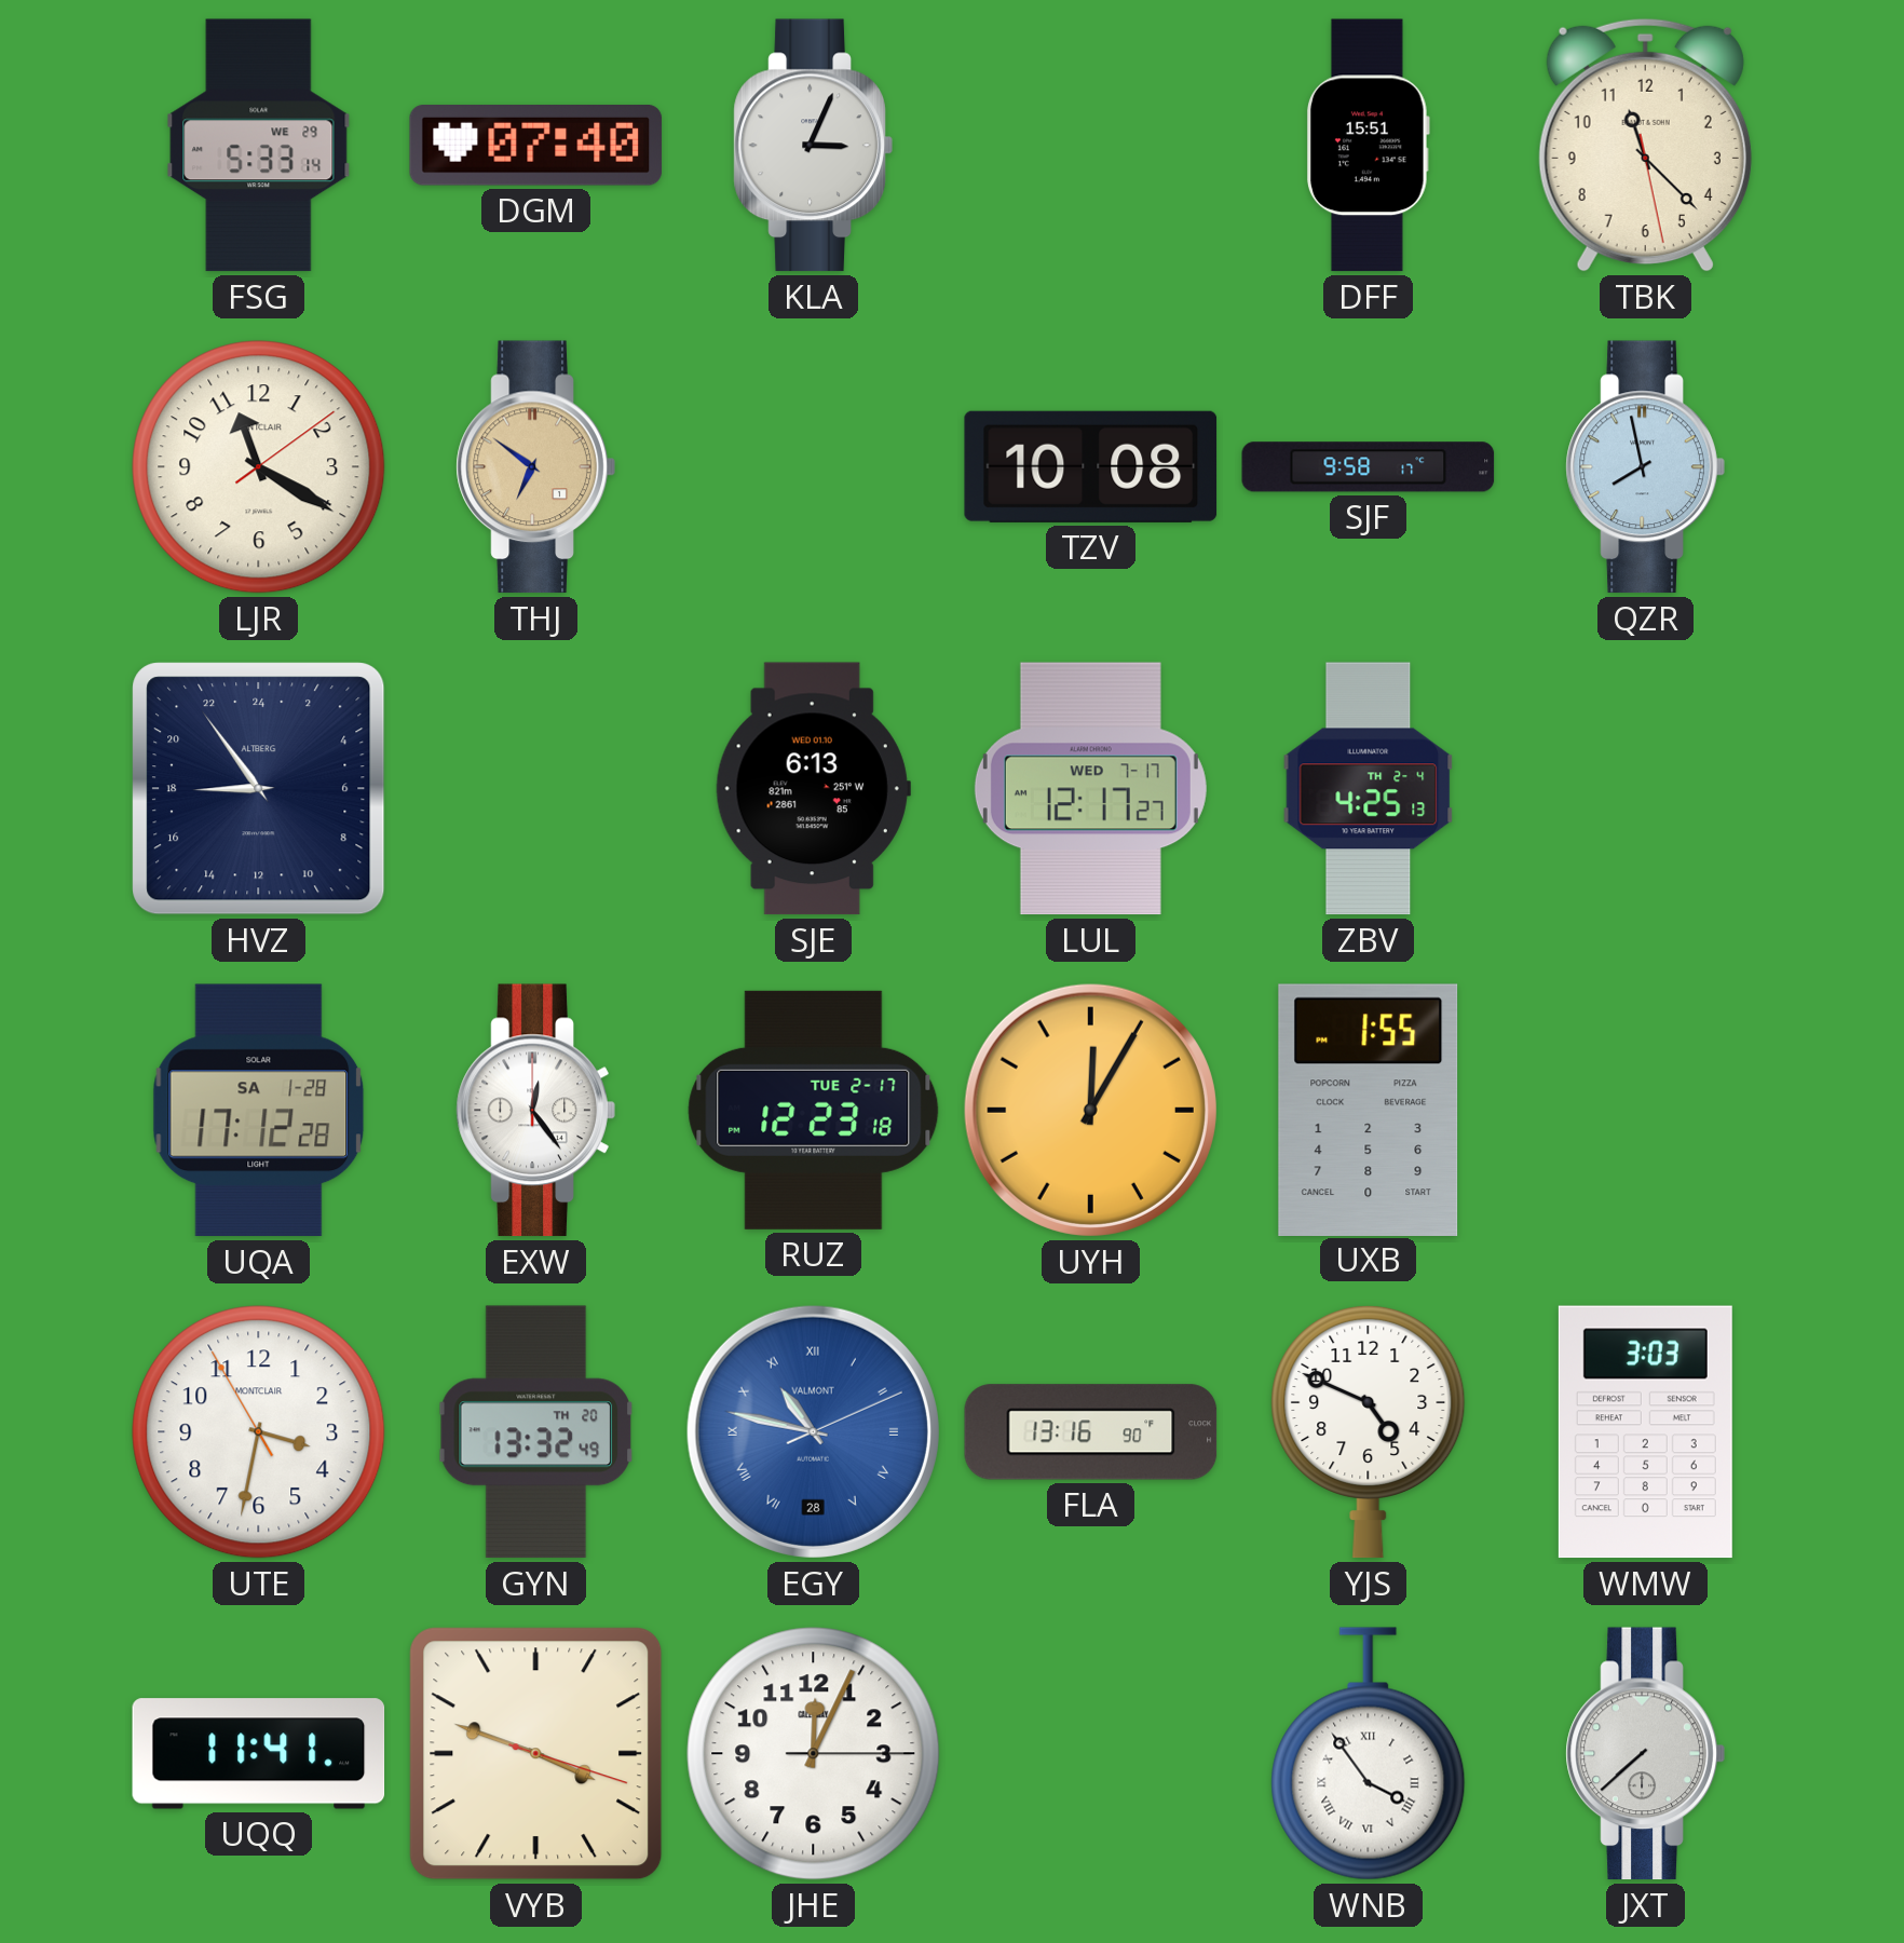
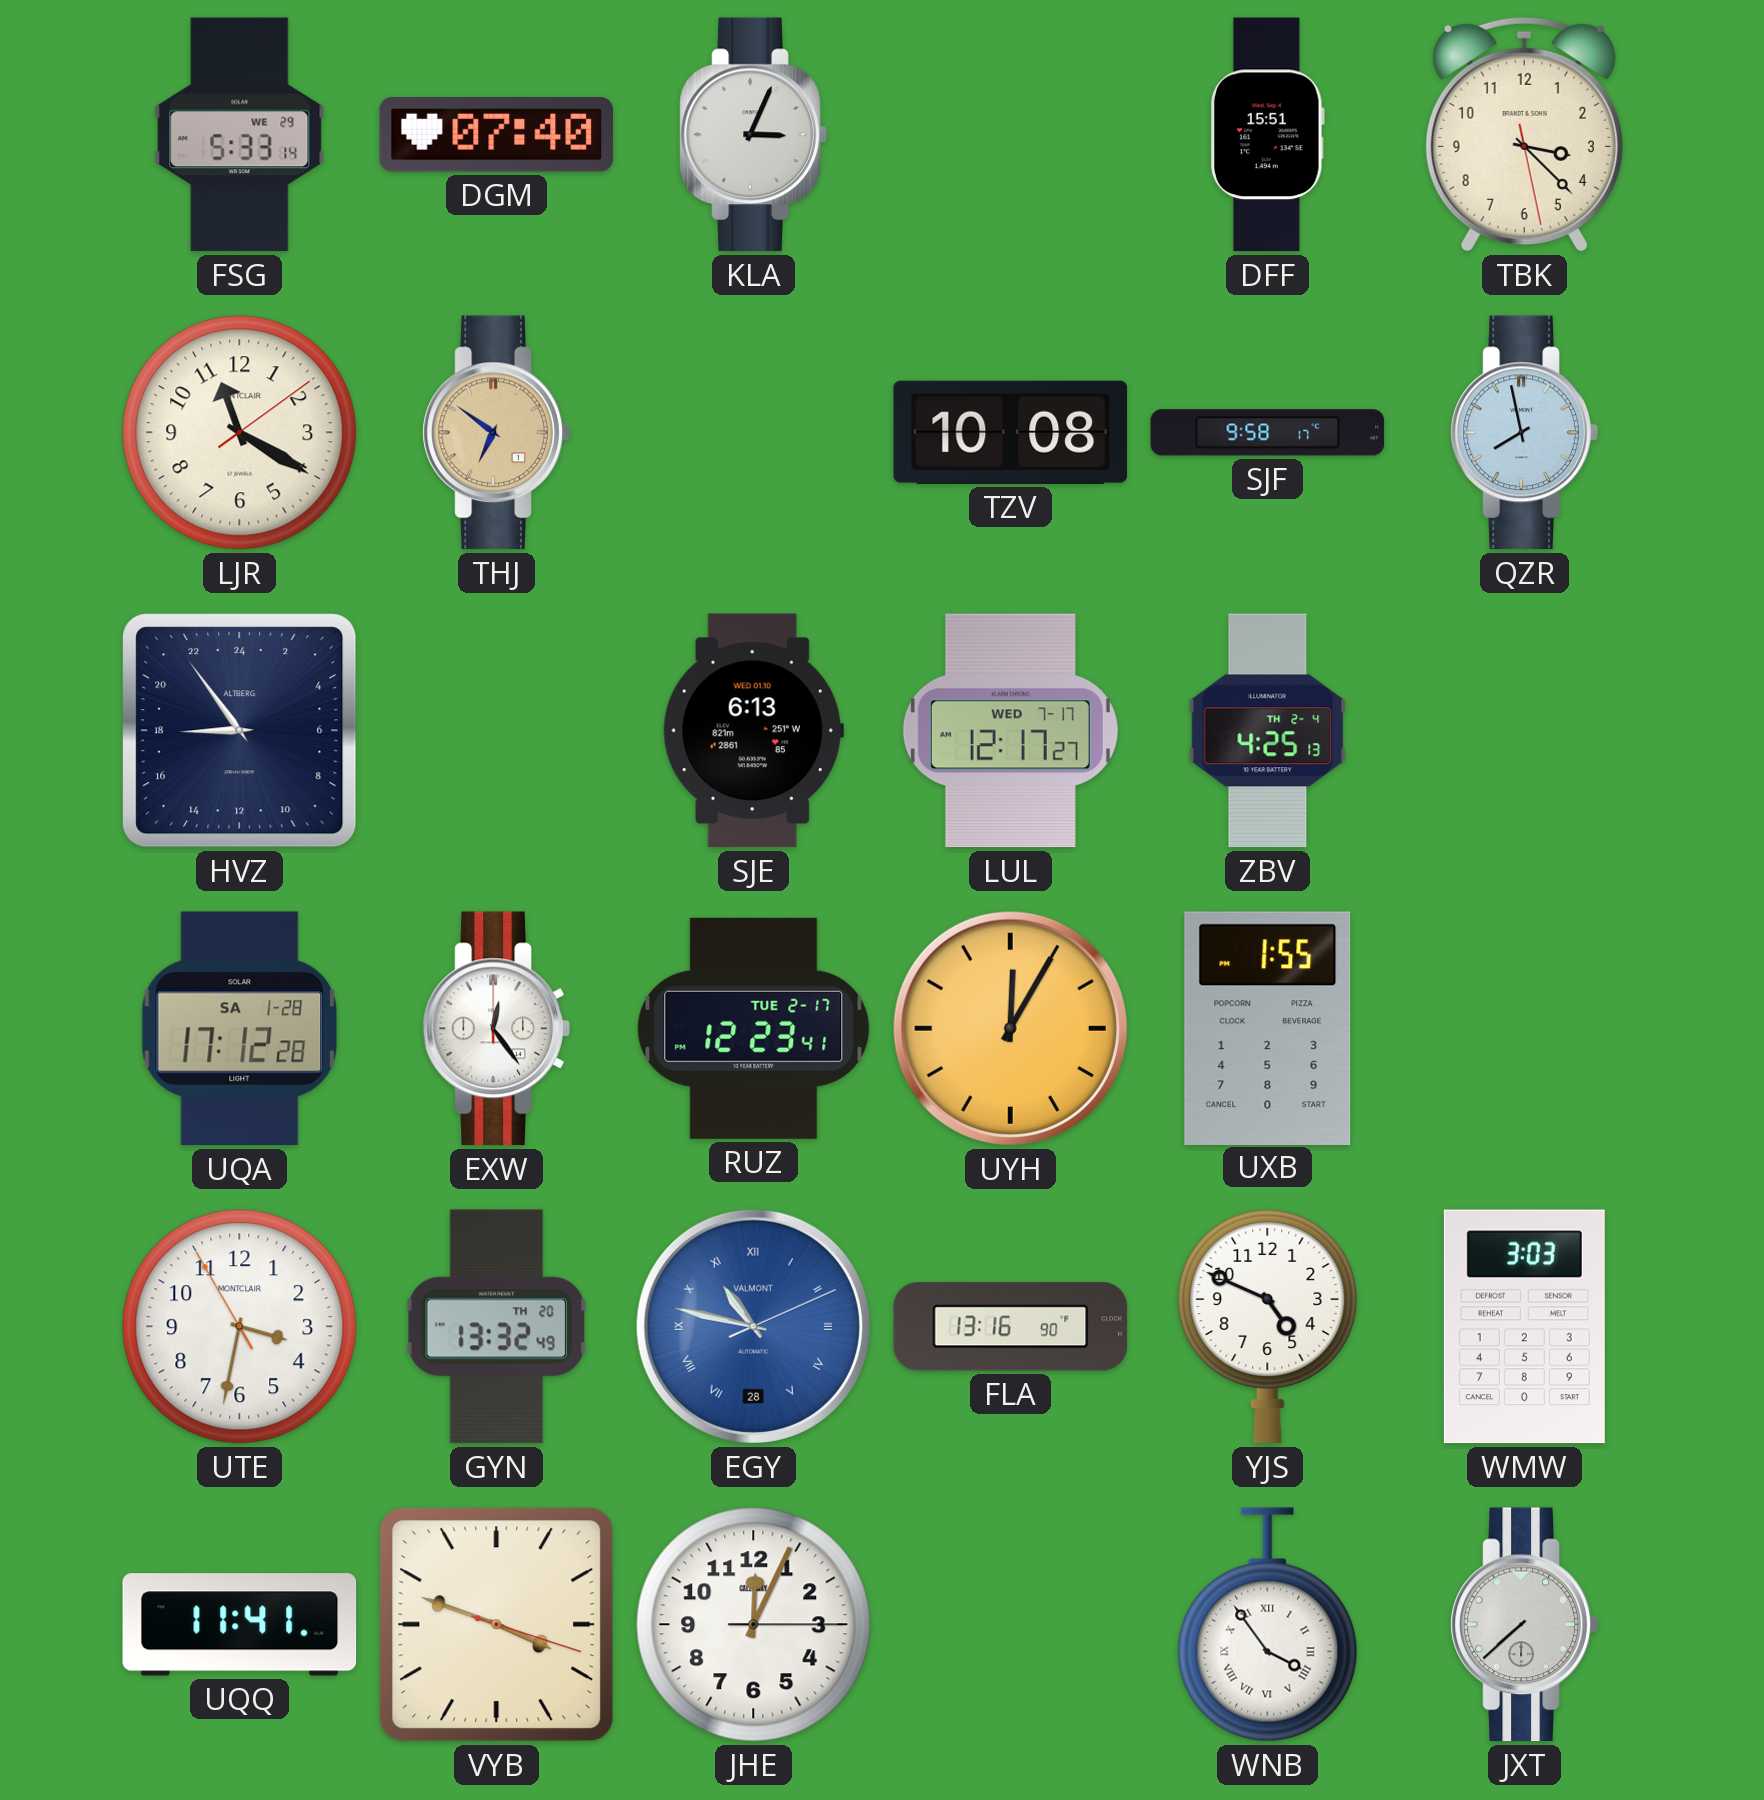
TBK: 11:22 -> 3:22
RUZ: 12:23:18 -> 12:23:41
